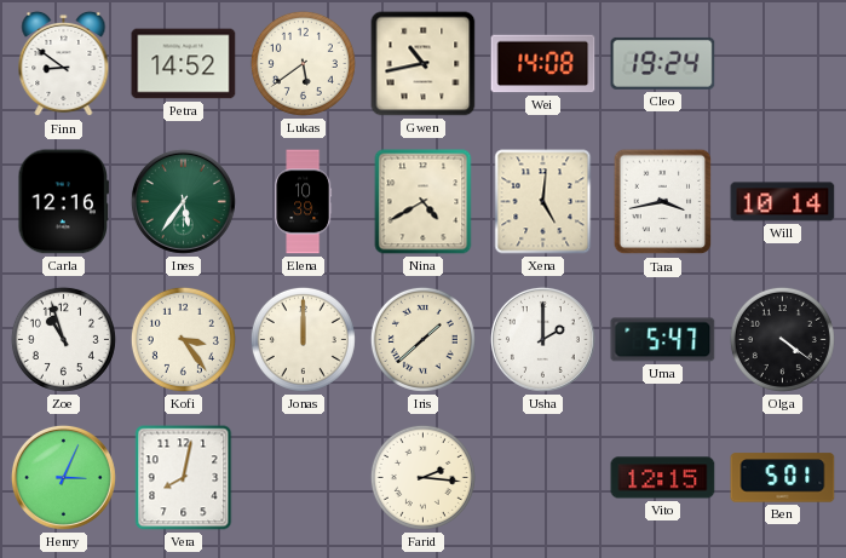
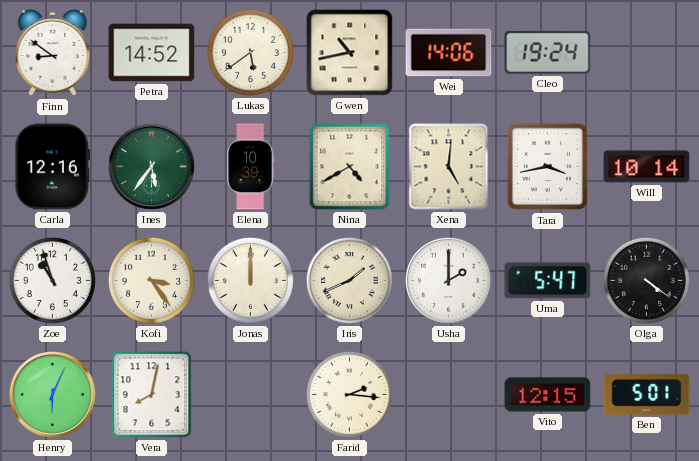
Wei: 14:08 -> 14:06
Iris: 1:38 -> 1:41
Henry: 3:04 -> 6:04
